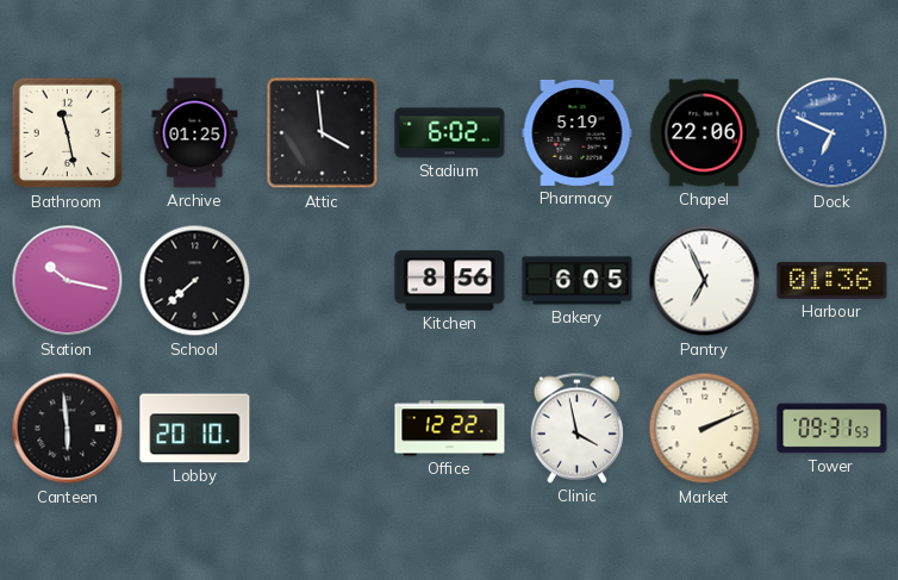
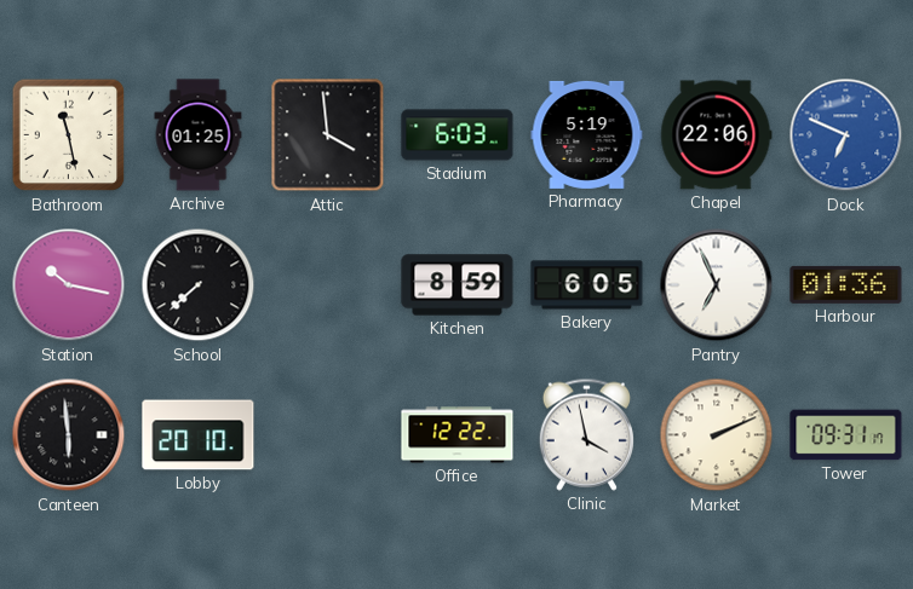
Stadium: 6:02 -> 6:03
Kitchen: 8:56 -> 8:59
Tower: 09:31:53 -> 09:31:17
